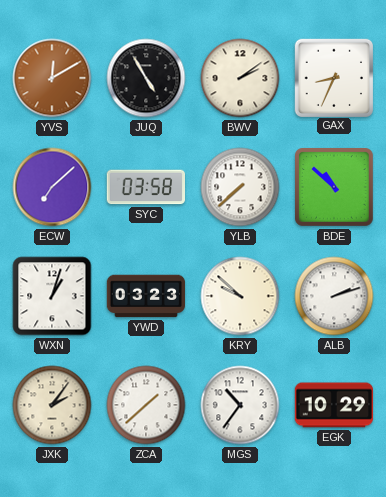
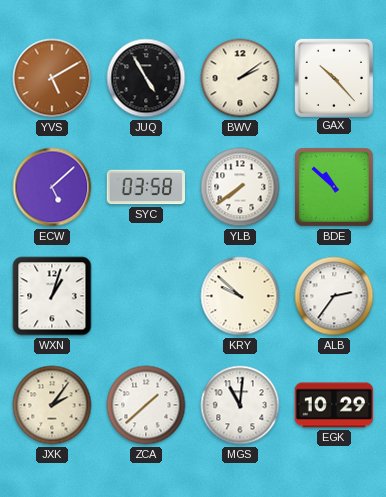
YVS: 12:10 -> 5:10
GAX: 8:34 -> 10:23
ECW: 7:08 -> 5:08
YLB: 7:38 -> 7:39
YWD: 03:23 -> none
ALB: 2:12 -> 2:36
MGS: 10:36 -> 11:01
